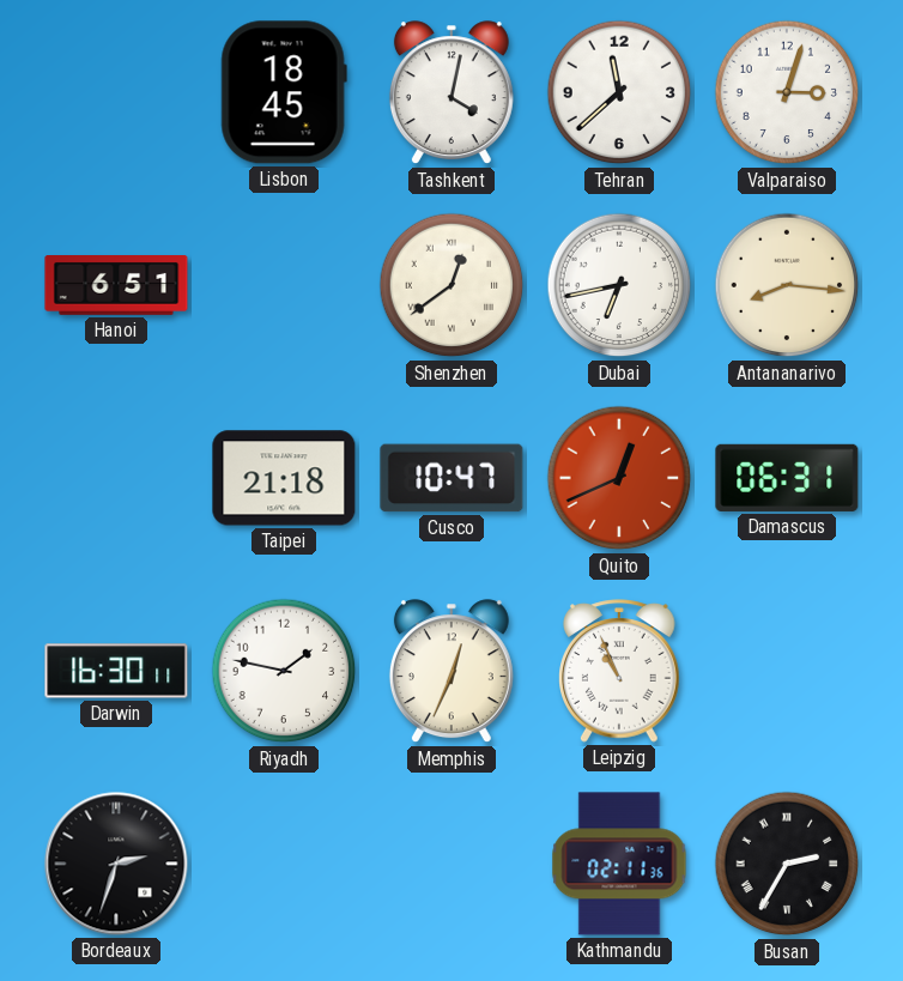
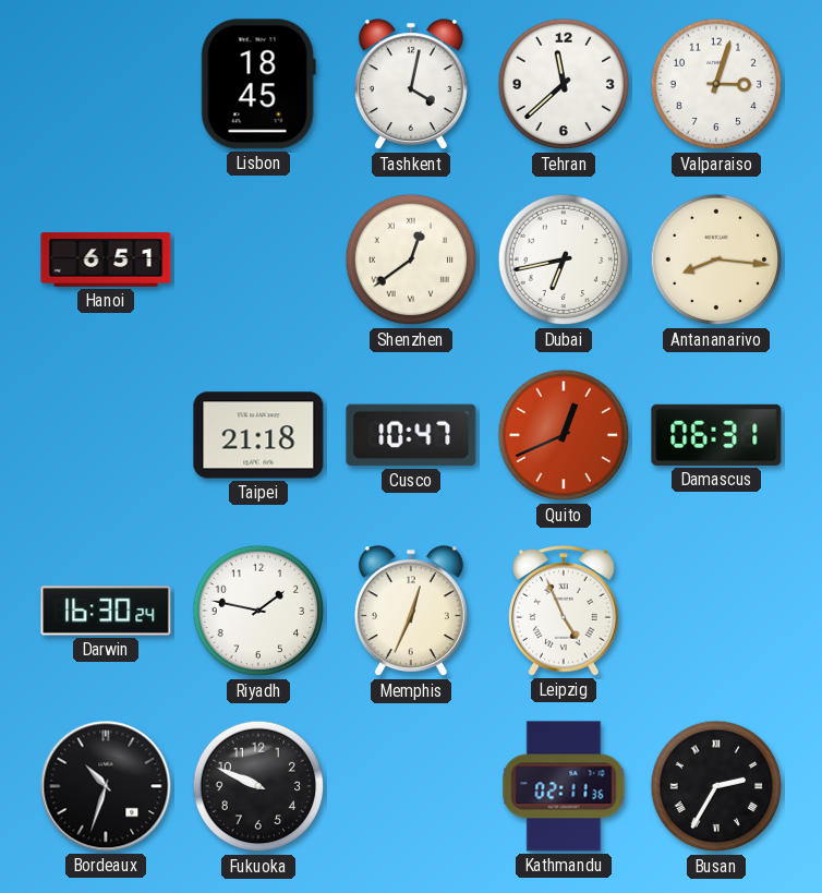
Darwin: 16:30:11 -> 16:30:24
Leipzig: 10:56 -> 4:56
Bordeaux: 2:33 -> 10:33
Fukuoka: none -> 9:49
